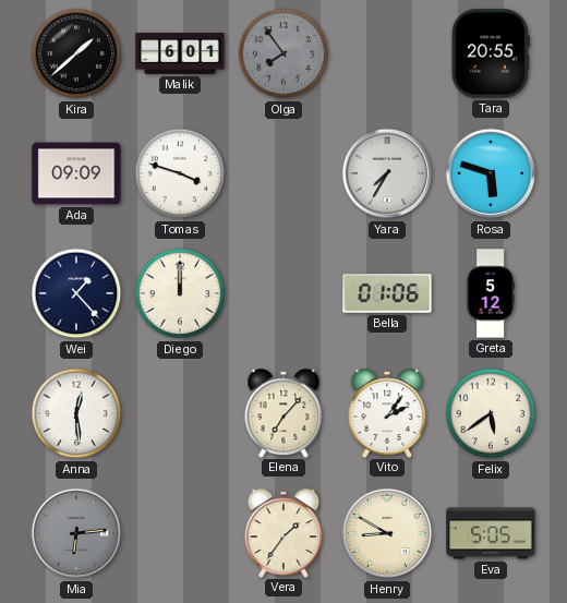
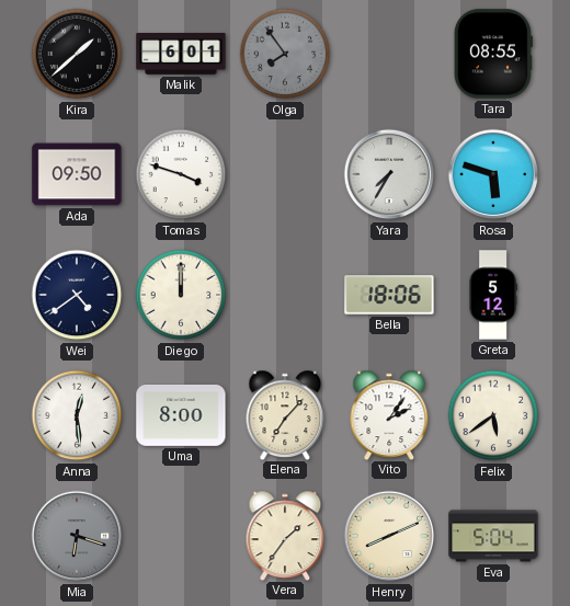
Tara: 20:55 -> 08:55
Ada: 09:09 -> 09:50
Wei: 1:23 -> 4:39
Bella: 01:06 -> 18:06
Uma: none -> 8:00
Mia: 6:14 -> 6:18
Henry: 8:50 -> 8:11
Eva: 5:05 -> 5:04
